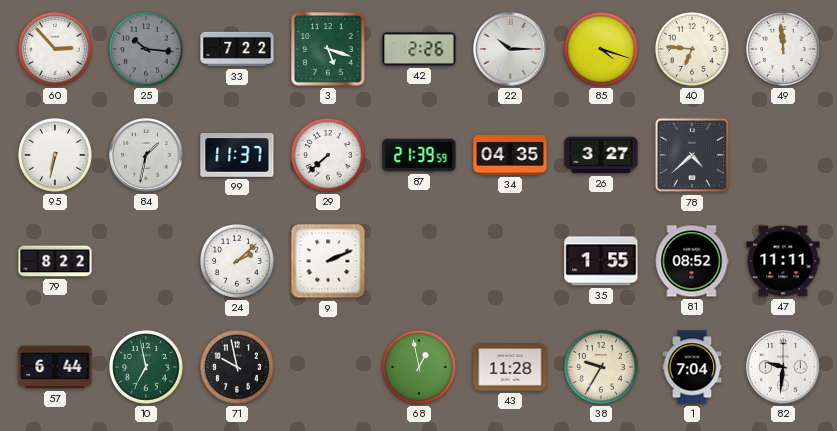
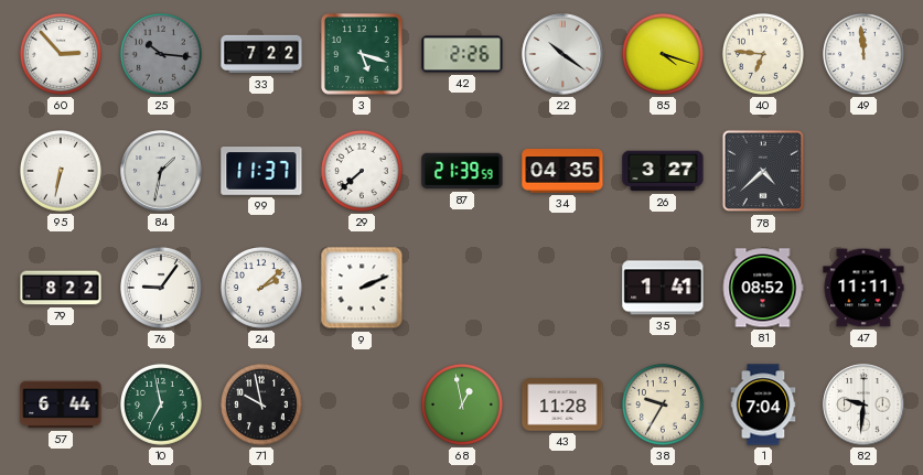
22: 10:15 -> 10:21
76: none -> 9:06
35: 1:55 -> 1:41
